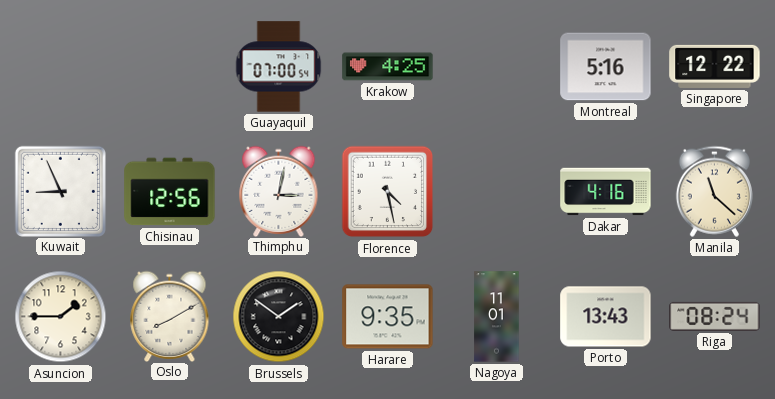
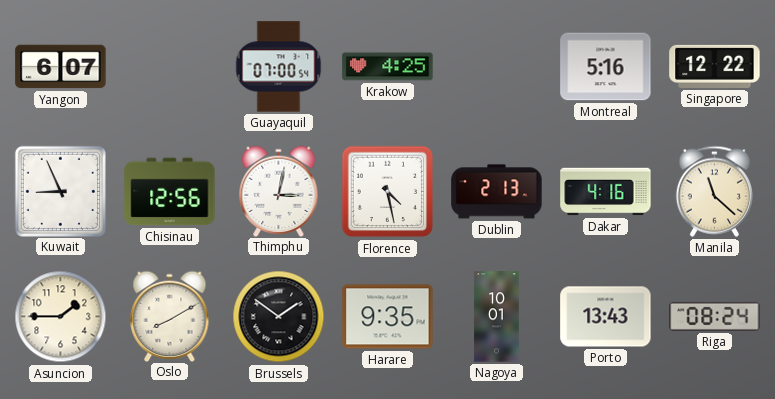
Yangon: none -> 6:07
Dublin: none -> 2:13
Nagoya: 11:01 -> 10:01
